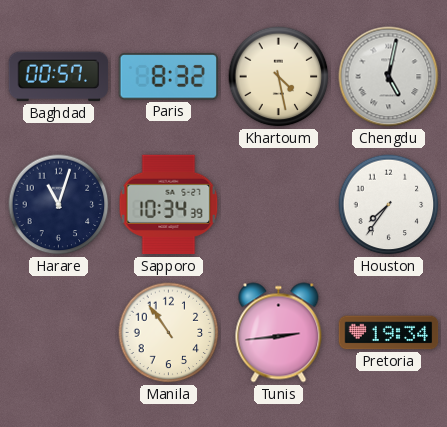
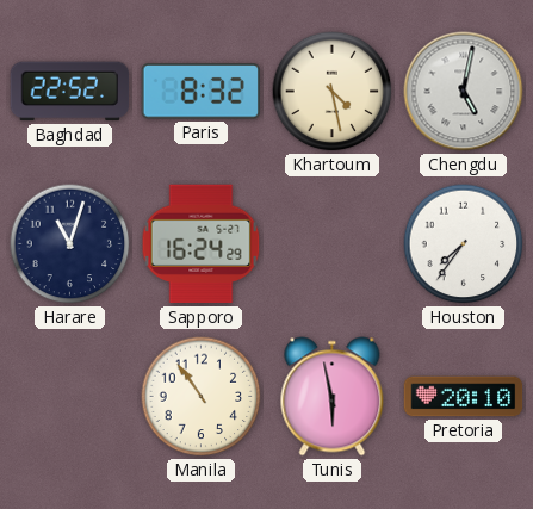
Baghdad: 00:57 -> 22:52
Sapporo: 10:34 -> 16:24
Tunis: 2:44 -> 5:58
Pretoria: 19:34 -> 20:10
